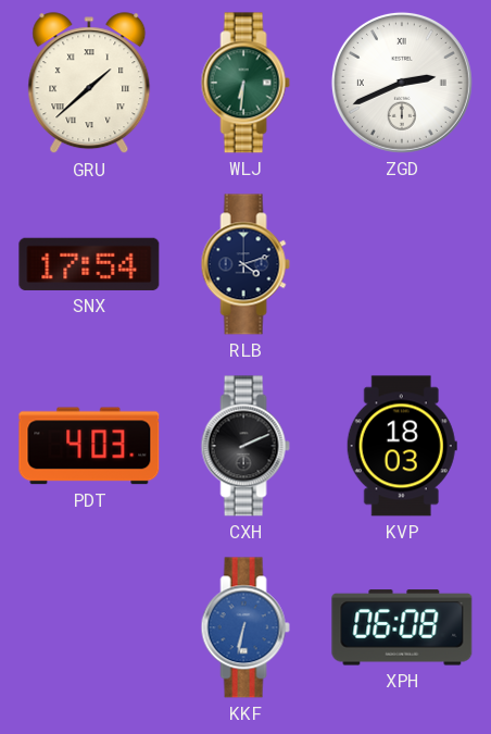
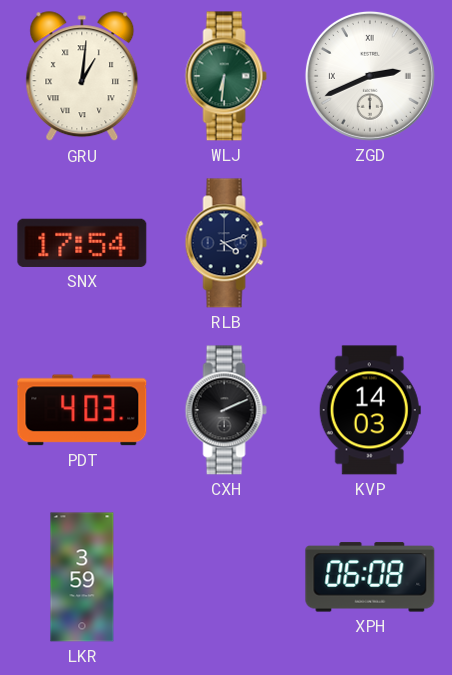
GRU: 1:38 -> 1:01
KVP: 18:03 -> 14:03
LKR: none -> 3:59
KKF: 6:32 -> none
